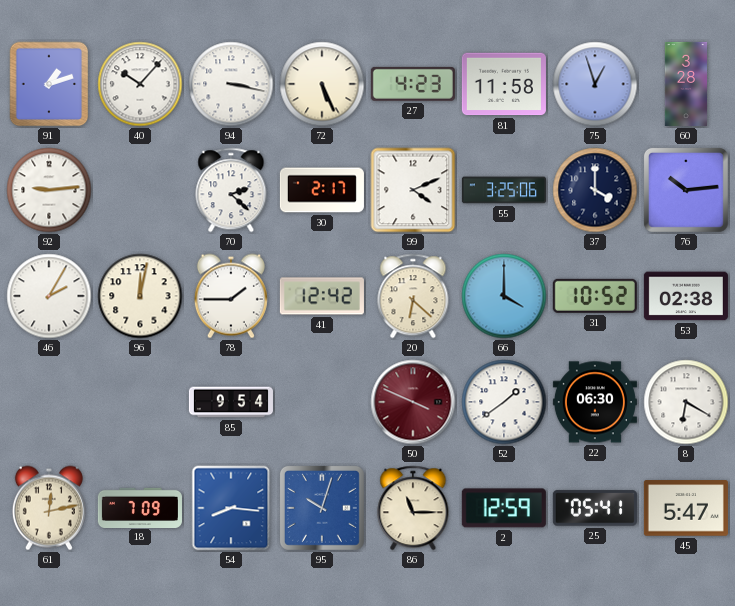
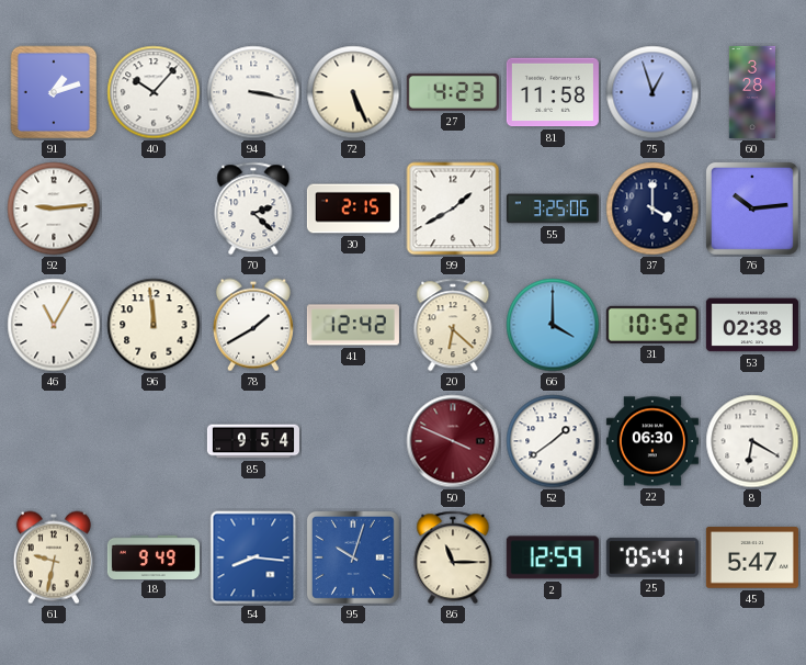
30: 2:17 -> 2:15
99: 4:11 -> 1:40
46: 2:05 -> 11:05
96: 12:02 -> 11:59
78: 1:45 -> 1:40
61: 12:13 -> 9:32
18: 7:09 -> 9:49
